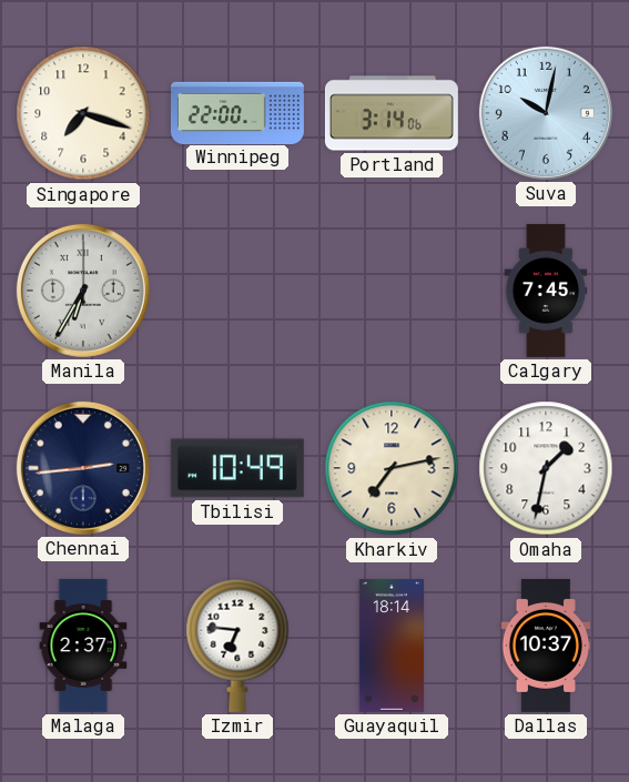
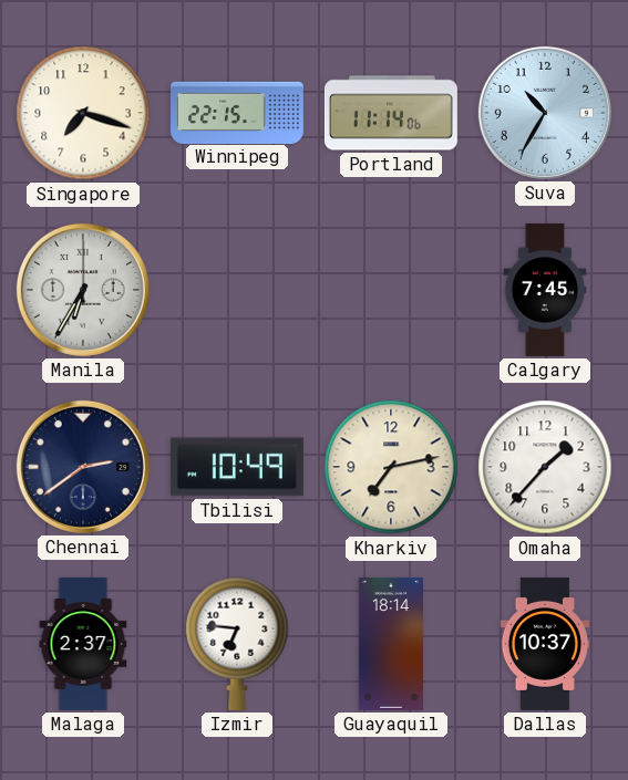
Winnipeg: 22:00 -> 22:15
Portland: 3:14 -> 11:14
Suva: 10:02 -> 10:35
Chennai: 2:44 -> 2:39
Omaha: 1:32 -> 1:37
